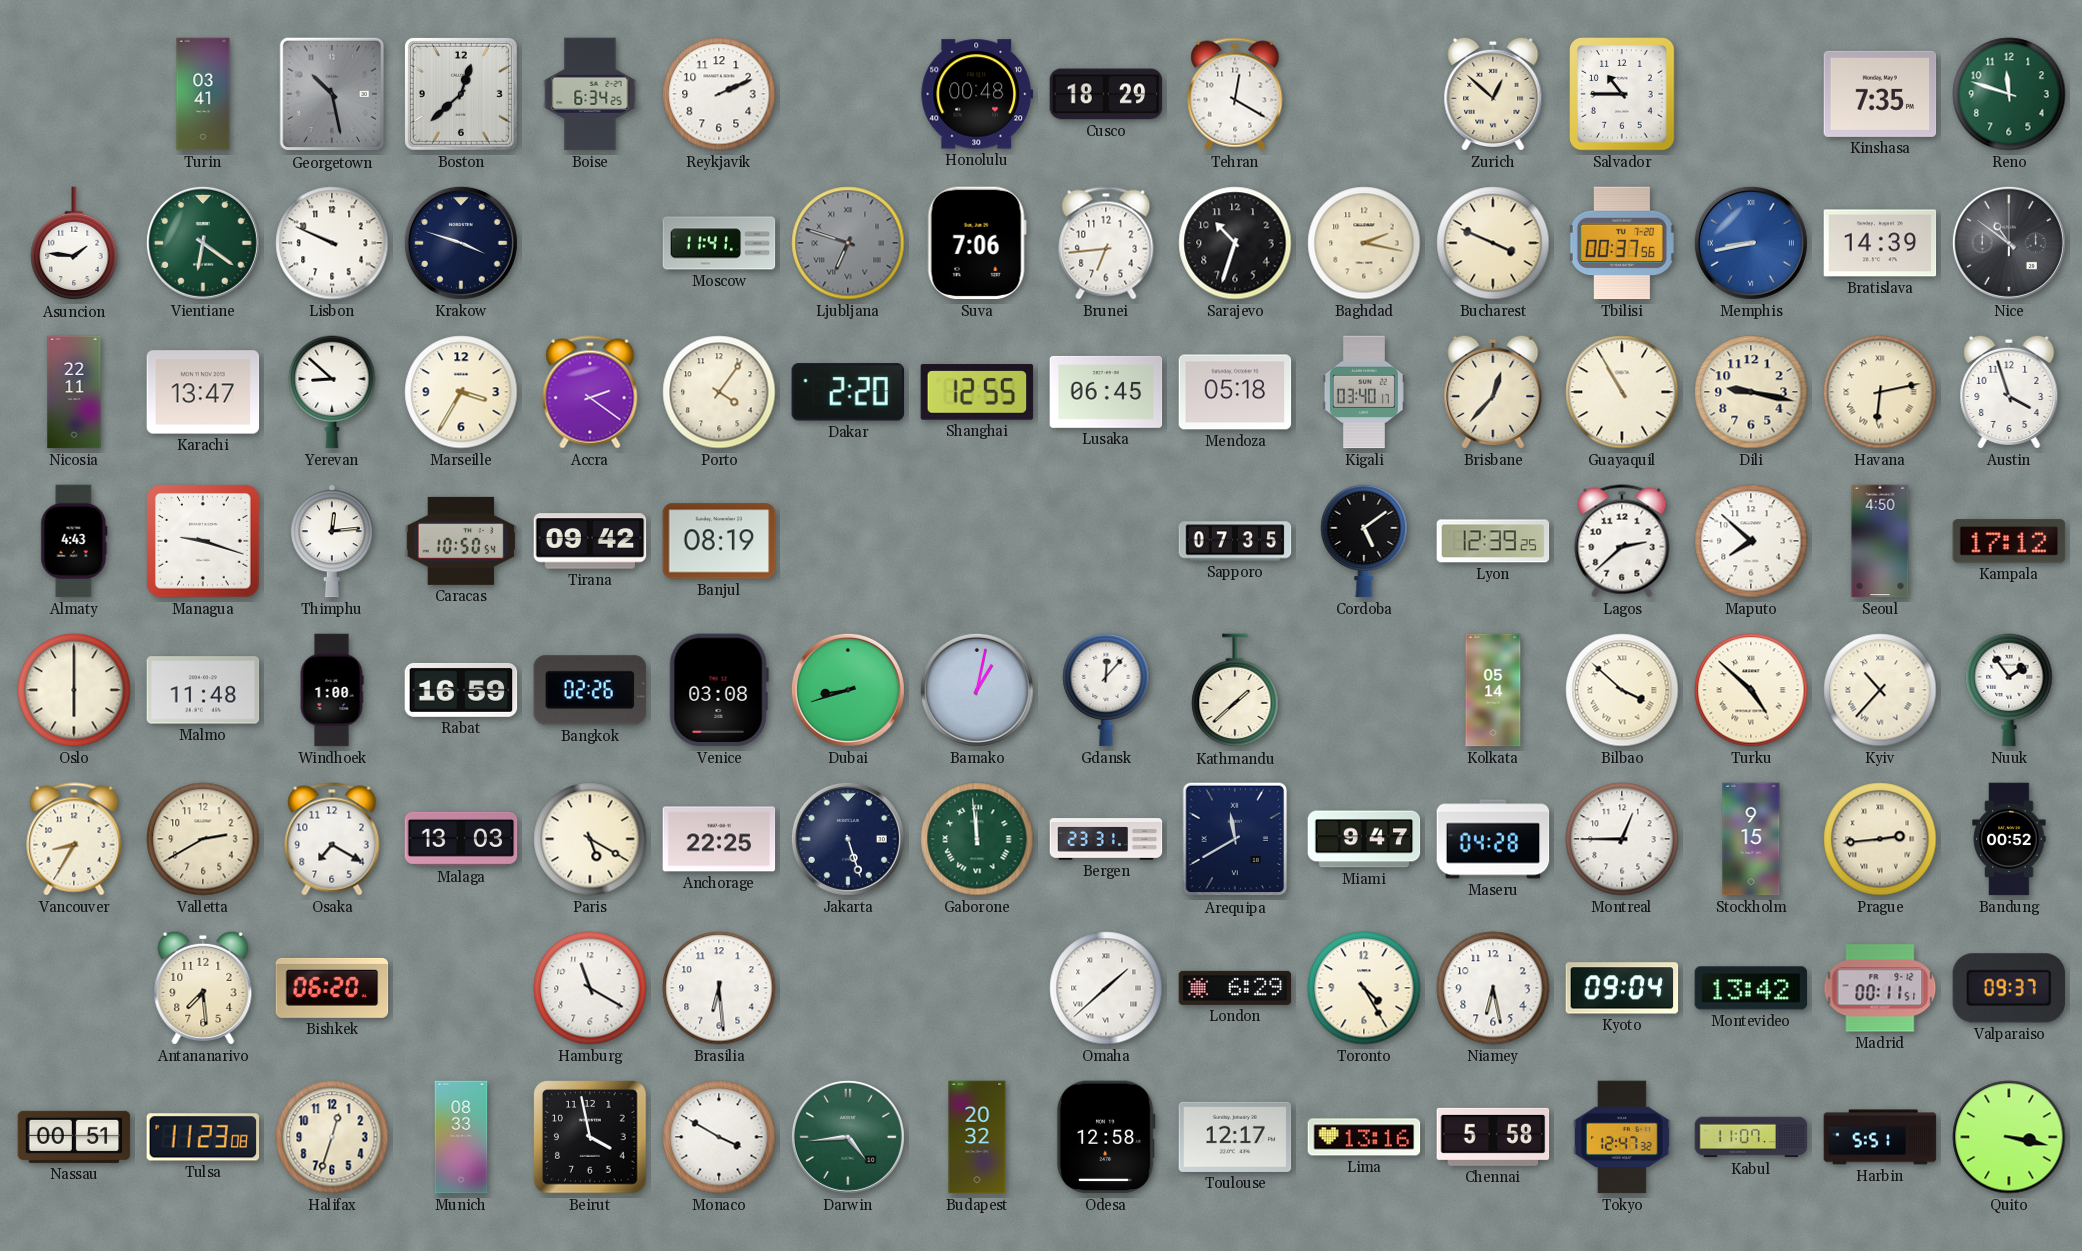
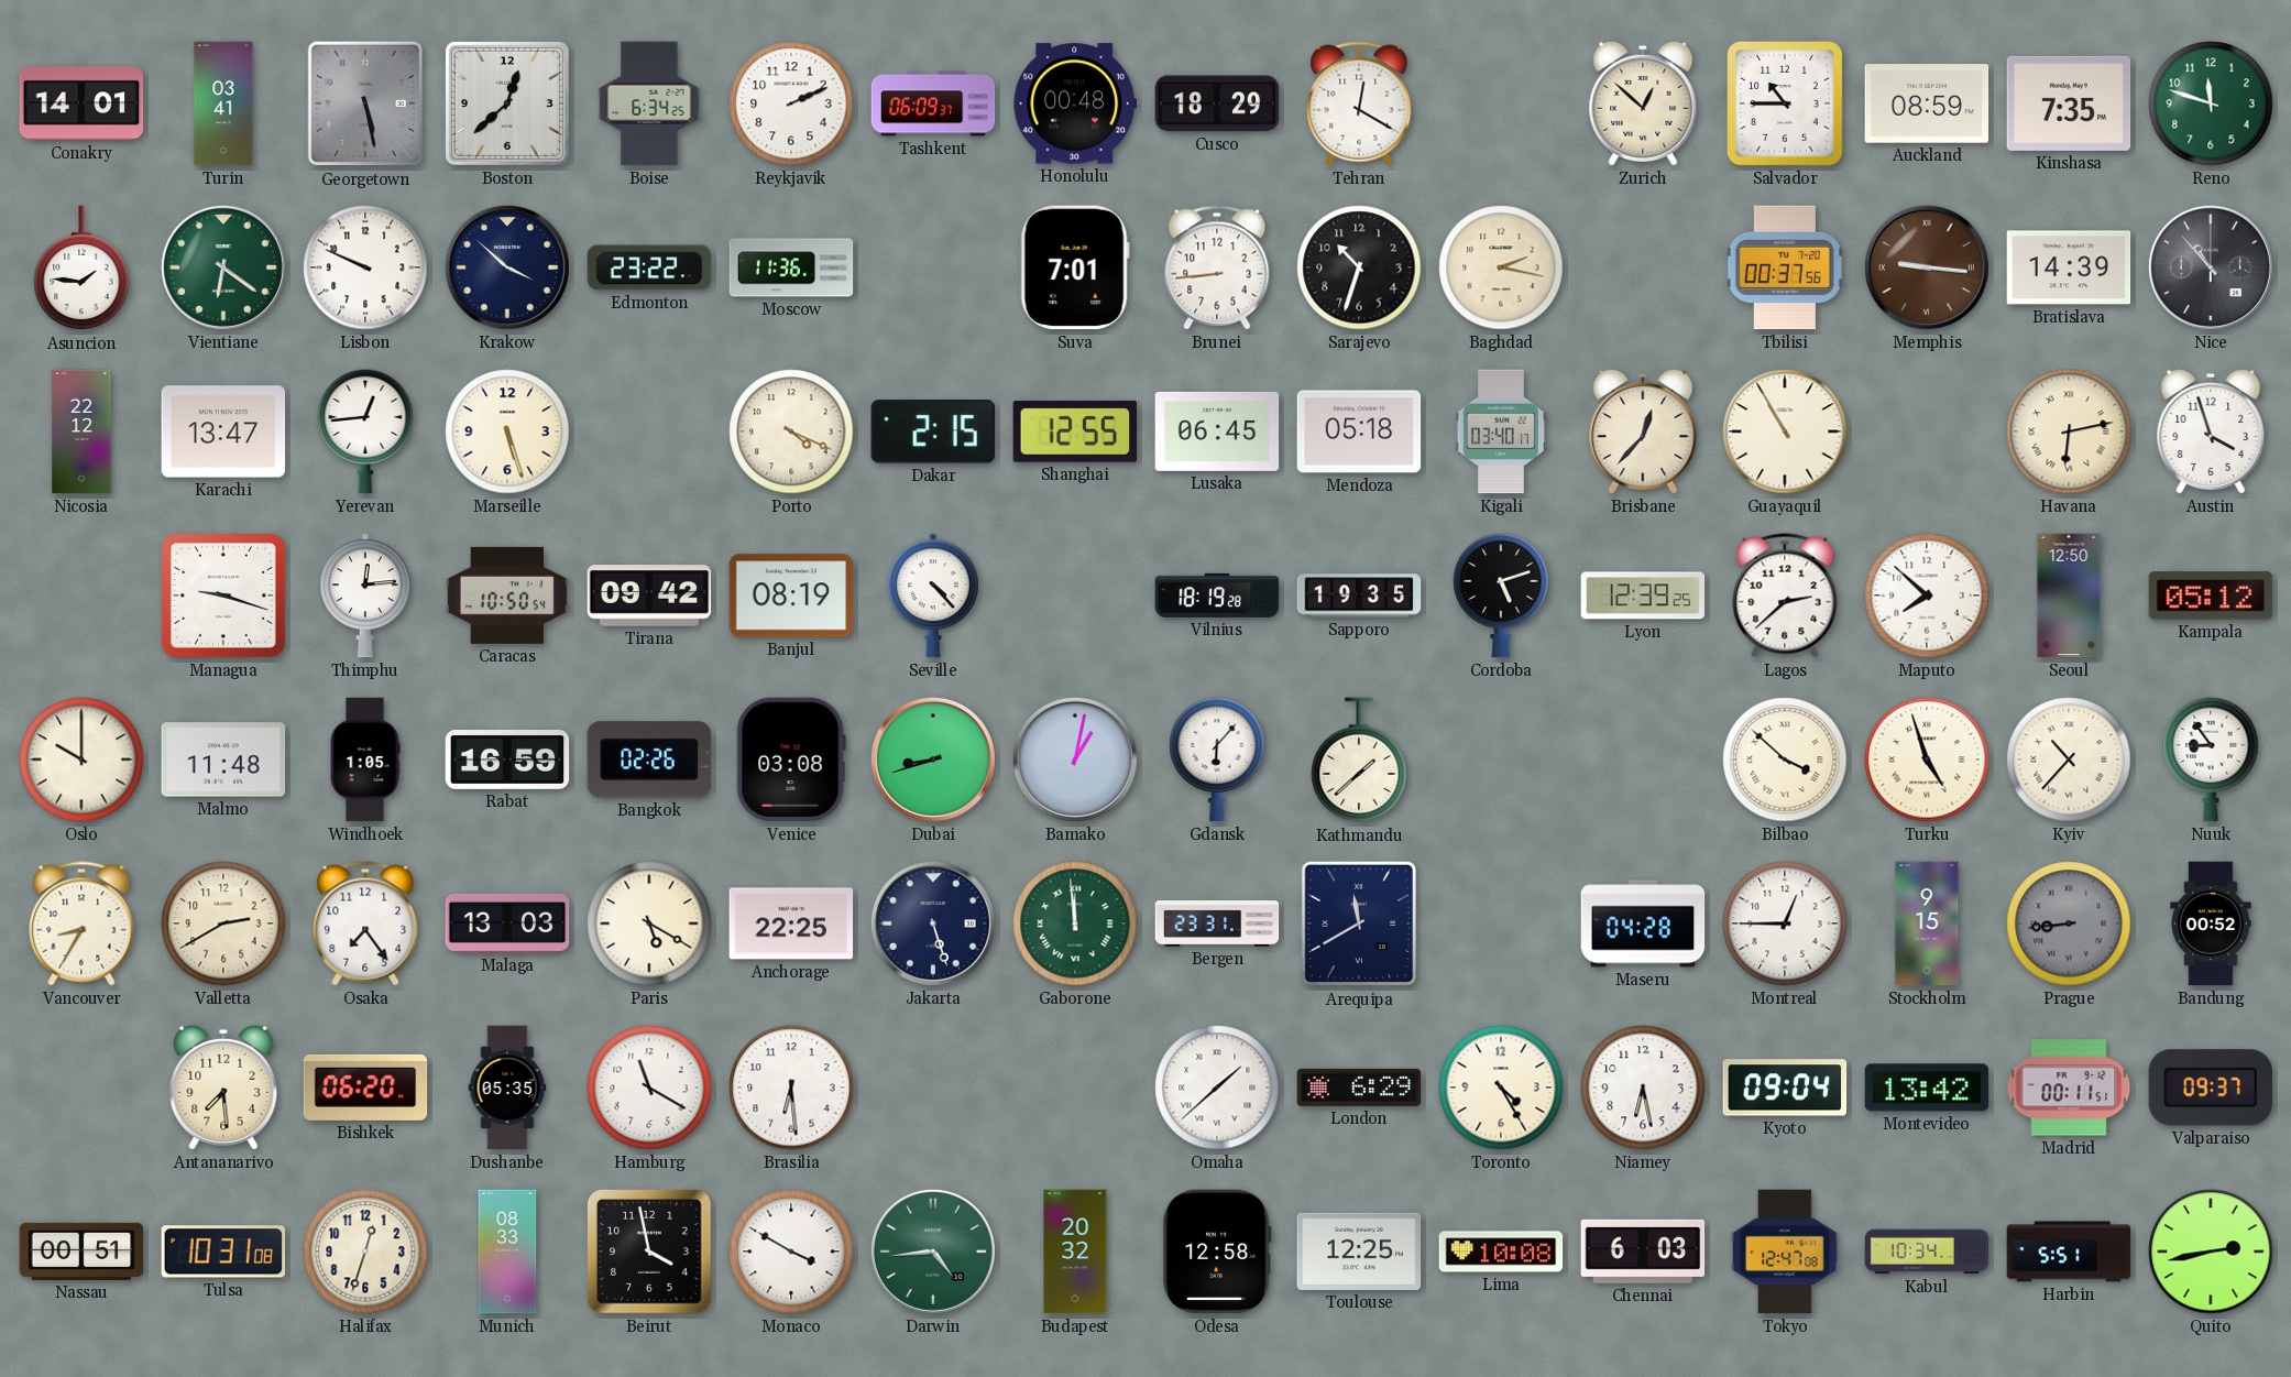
Conakry: none -> 14:01
Georgetown: 10:28 -> 5:28
Tashkent: none -> 06:09
Auckland: none -> 08:59
Krakow: 3:48 -> 3:52
Edmonton: none -> 23:22
Moscow: 11:41 -> 11:36
Ljubljana: 6:48 -> none
Suva: 7:06 -> 7:01
Brunei: 6:44 -> 8:44
Bucharest: 3:49 -> none
Memphis: 8:43 -> 9:16
Memphis dial: blue -> brown
Nice: 10:51 -> 10:53
Nicosia: 22:11 -> 22:12
Yerevan: 8:52 -> 12:44
Marseille: 3:35 -> 5:27
Accra: 2:21 -> none
Porto: 4:06 -> 4:19
Dakar: 2:20 -> 2:15
Dili: 9:17 -> none
Almaty: 4:43 -> none
Seville: none -> 4:23
Vilnius: none -> 18:19
Sapporo: 07:35 -> 19:35
Cordoba: 5:09 -> 5:12
Seoul: 4:50 -> 12:50
Kampala: 17:12 -> 05:12
Oslo: 6:00 -> 10:00
Windhoek: 1:00 -> 1:05
Gdansk: 12:07 -> 6:07
Kolkata: 05:14 -> none
Turku: 4:52 -> 4:57
Nuuk: 1:54 -> 8:54
Osaka: 7:20 -> 7:24
Miami: 9:47 -> none
Prague: 2:44 -> 8:44
Prague dial: cream -> grey
Dushanbe: none -> 05:35
Tulsa: 11:23 -> 10:31
Toulouse: 12:17 -> 12:25
Lima: 13:16 -> 10:08
Chennai: 5:58 -> 6:03
Tokyo: 12:47:32 -> 12:47:08
Kabul: 11:07 -> 10:34
Quito: 3:17 -> 2:43
